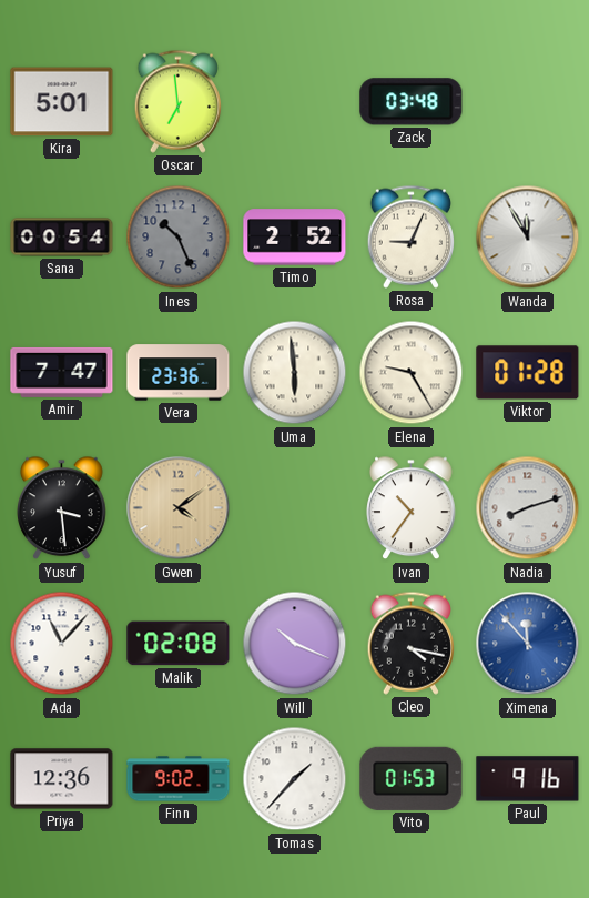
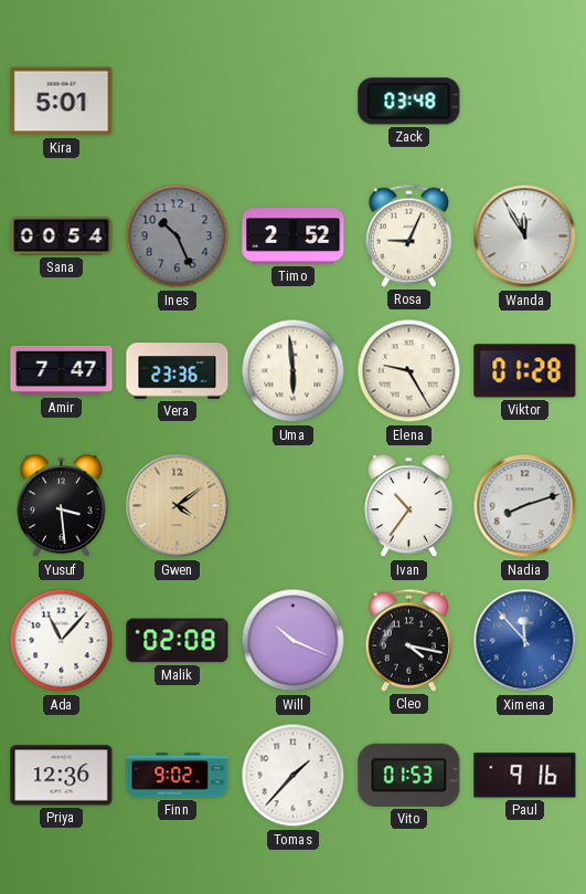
Oscar: 6:59 -> none
